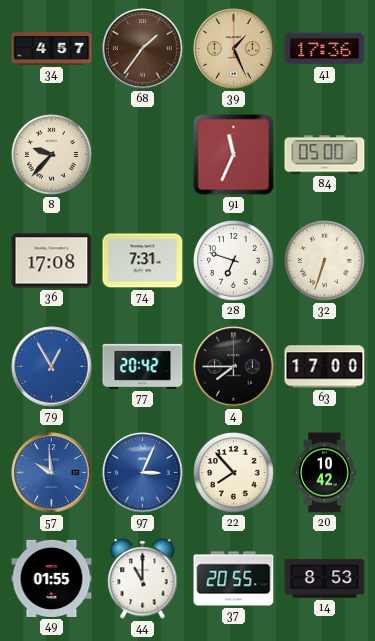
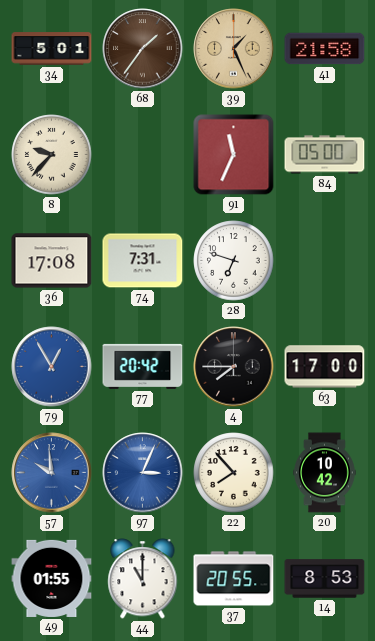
34: 4:57 -> 5:01
41: 17:36 -> 21:58
32: 6:33 -> none
